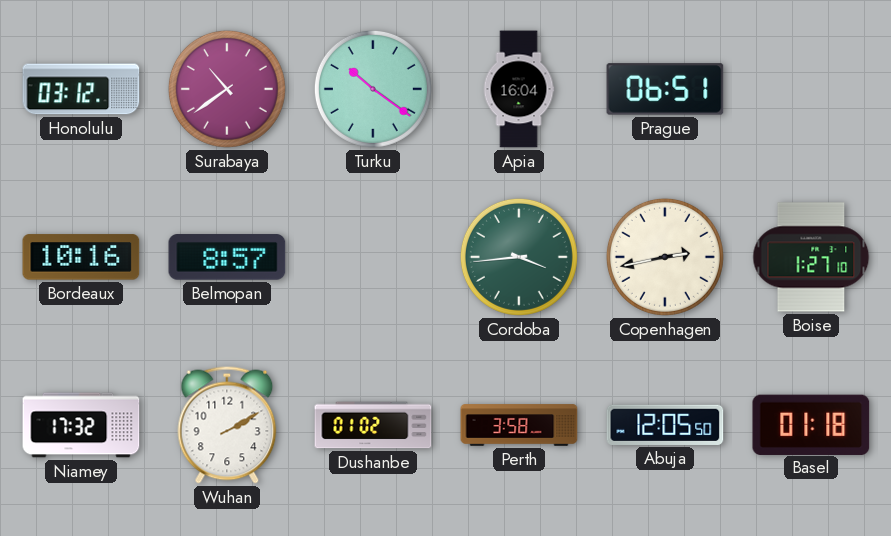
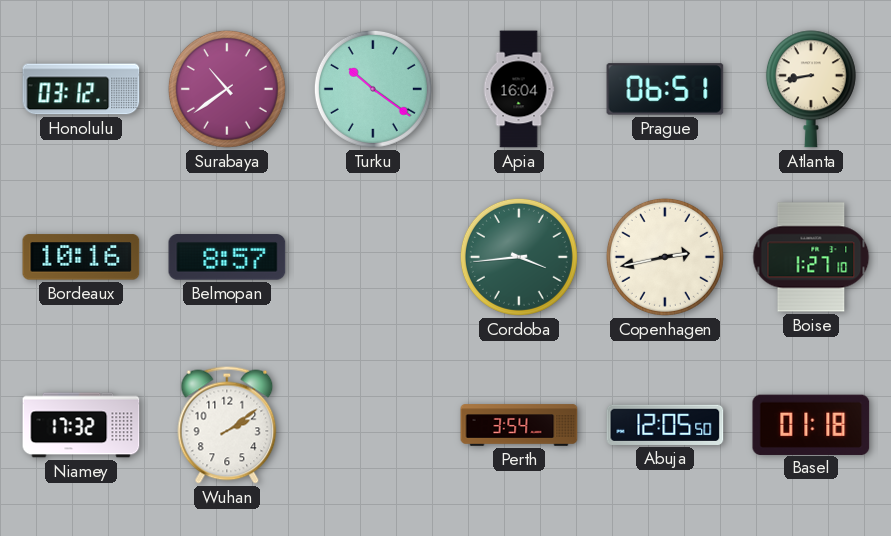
Atlanta: none -> 8:43
Wuhan: 2:10 -> 2:09
Dushanbe: 01:02 -> none
Perth: 3:58 -> 3:54
